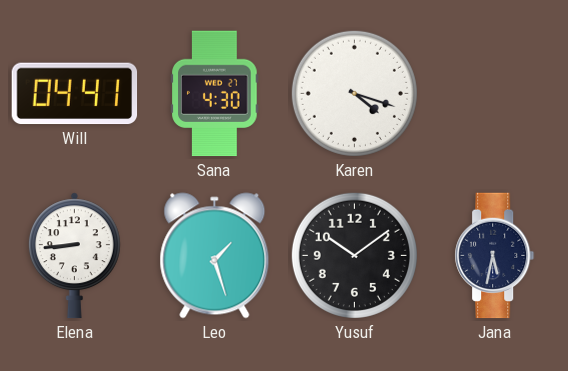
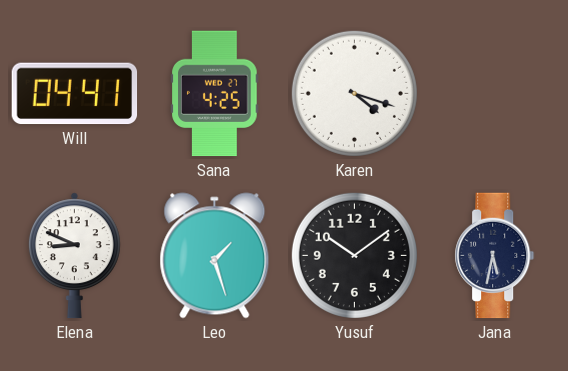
Sana: 4:30 -> 4:25
Elena: 8:44 -> 8:49
